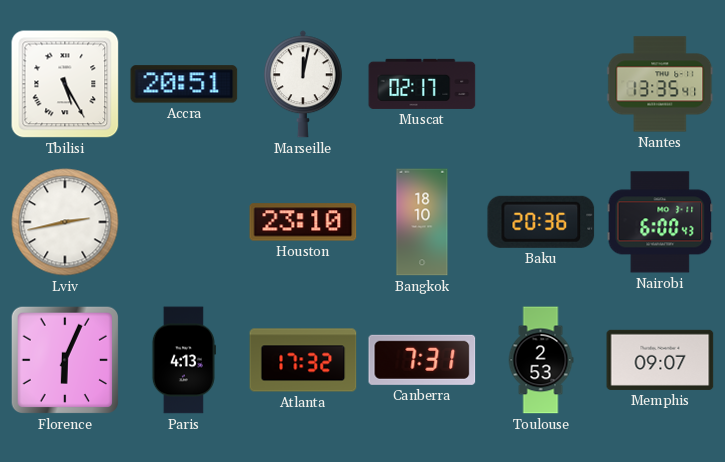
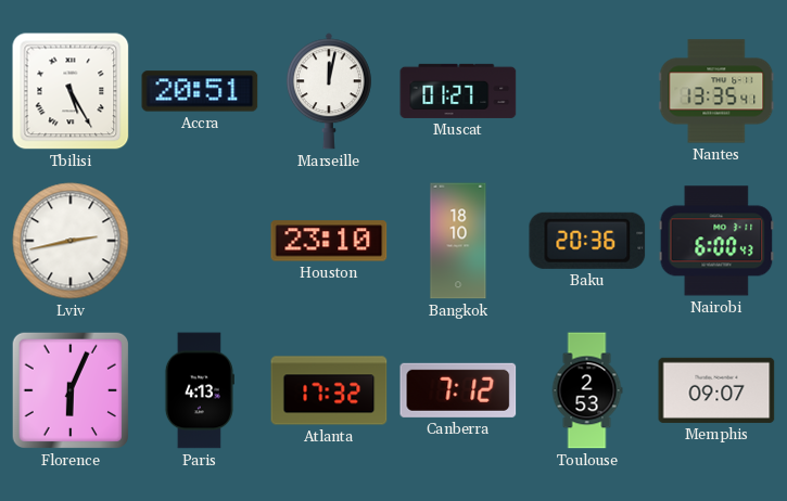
Muscat: 02:17 -> 01:27
Canberra: 7:31 -> 7:12
